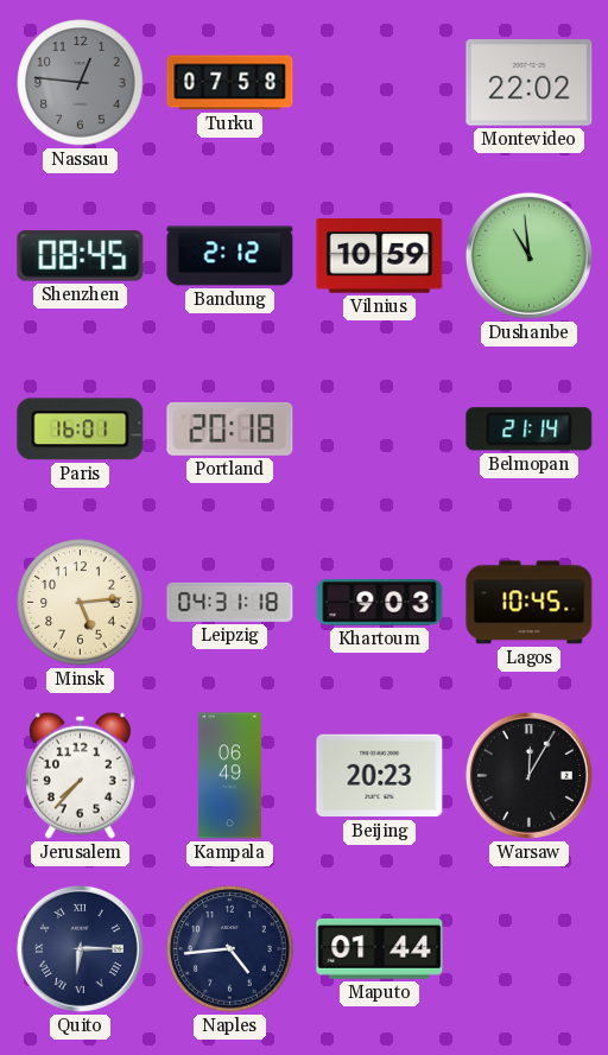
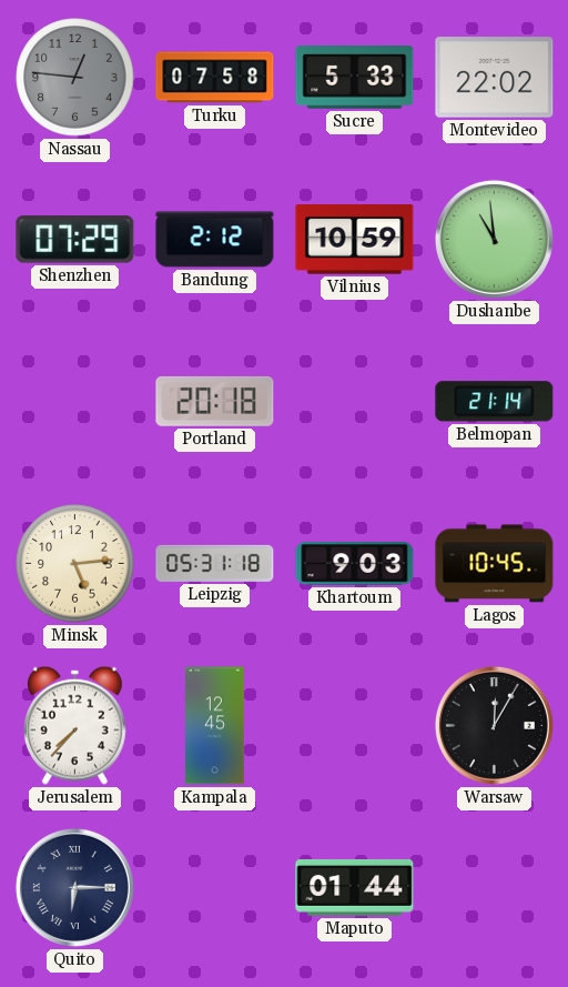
Sucre: none -> 5:33
Shenzhen: 08:45 -> 07:29
Paris: 16:01 -> none
Leipzig: 04:31 -> 05:31
Kampala: 06:49 -> 12:45
Beijing: 20:23 -> none
Naples: 4:44 -> none
